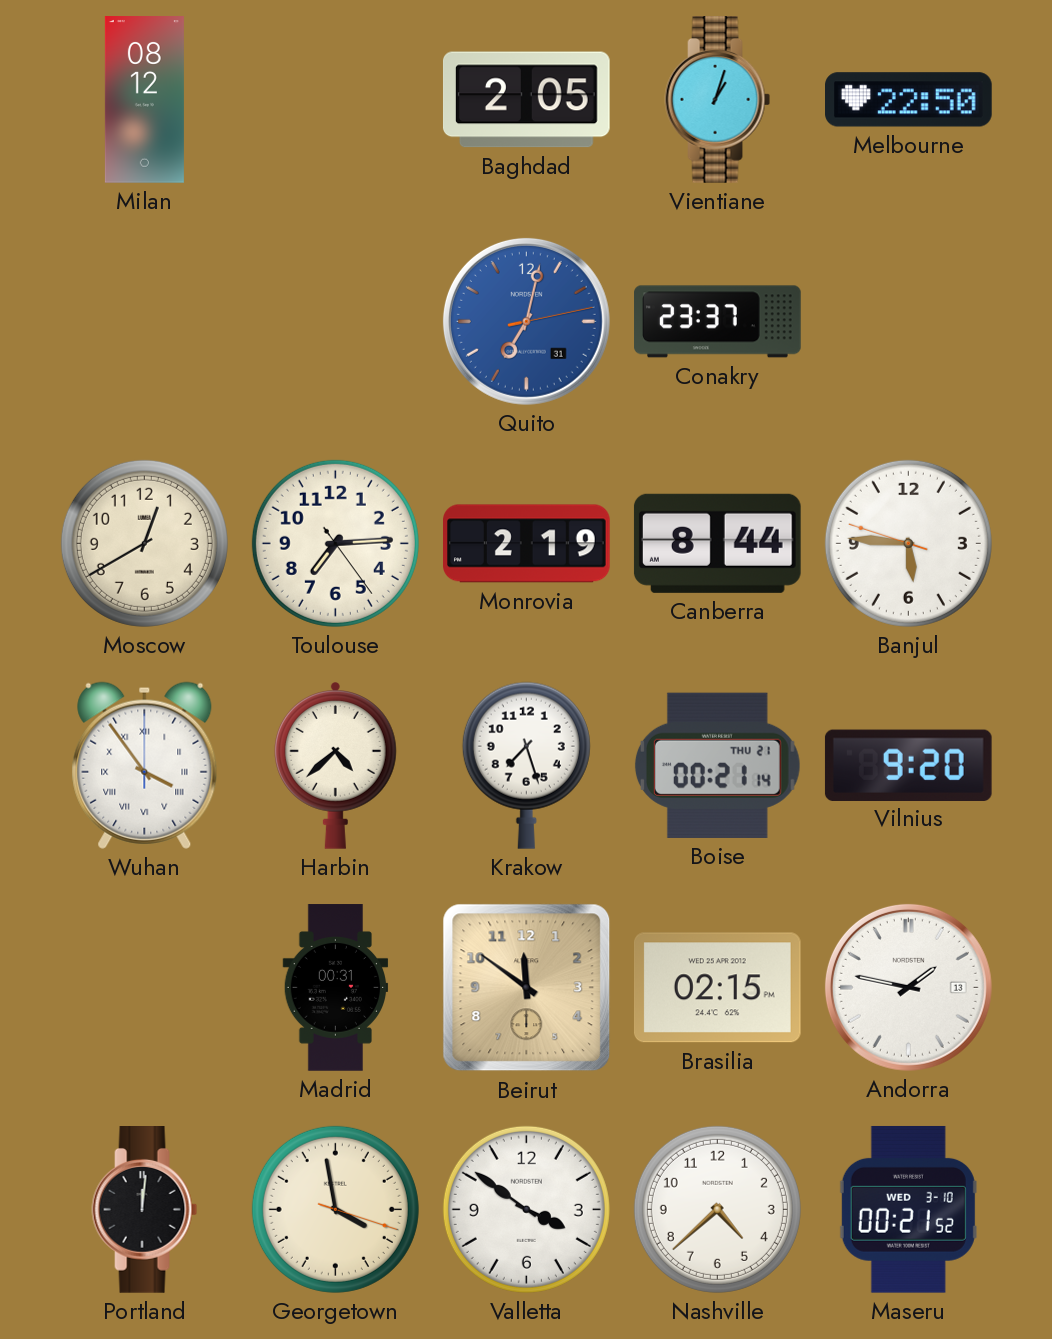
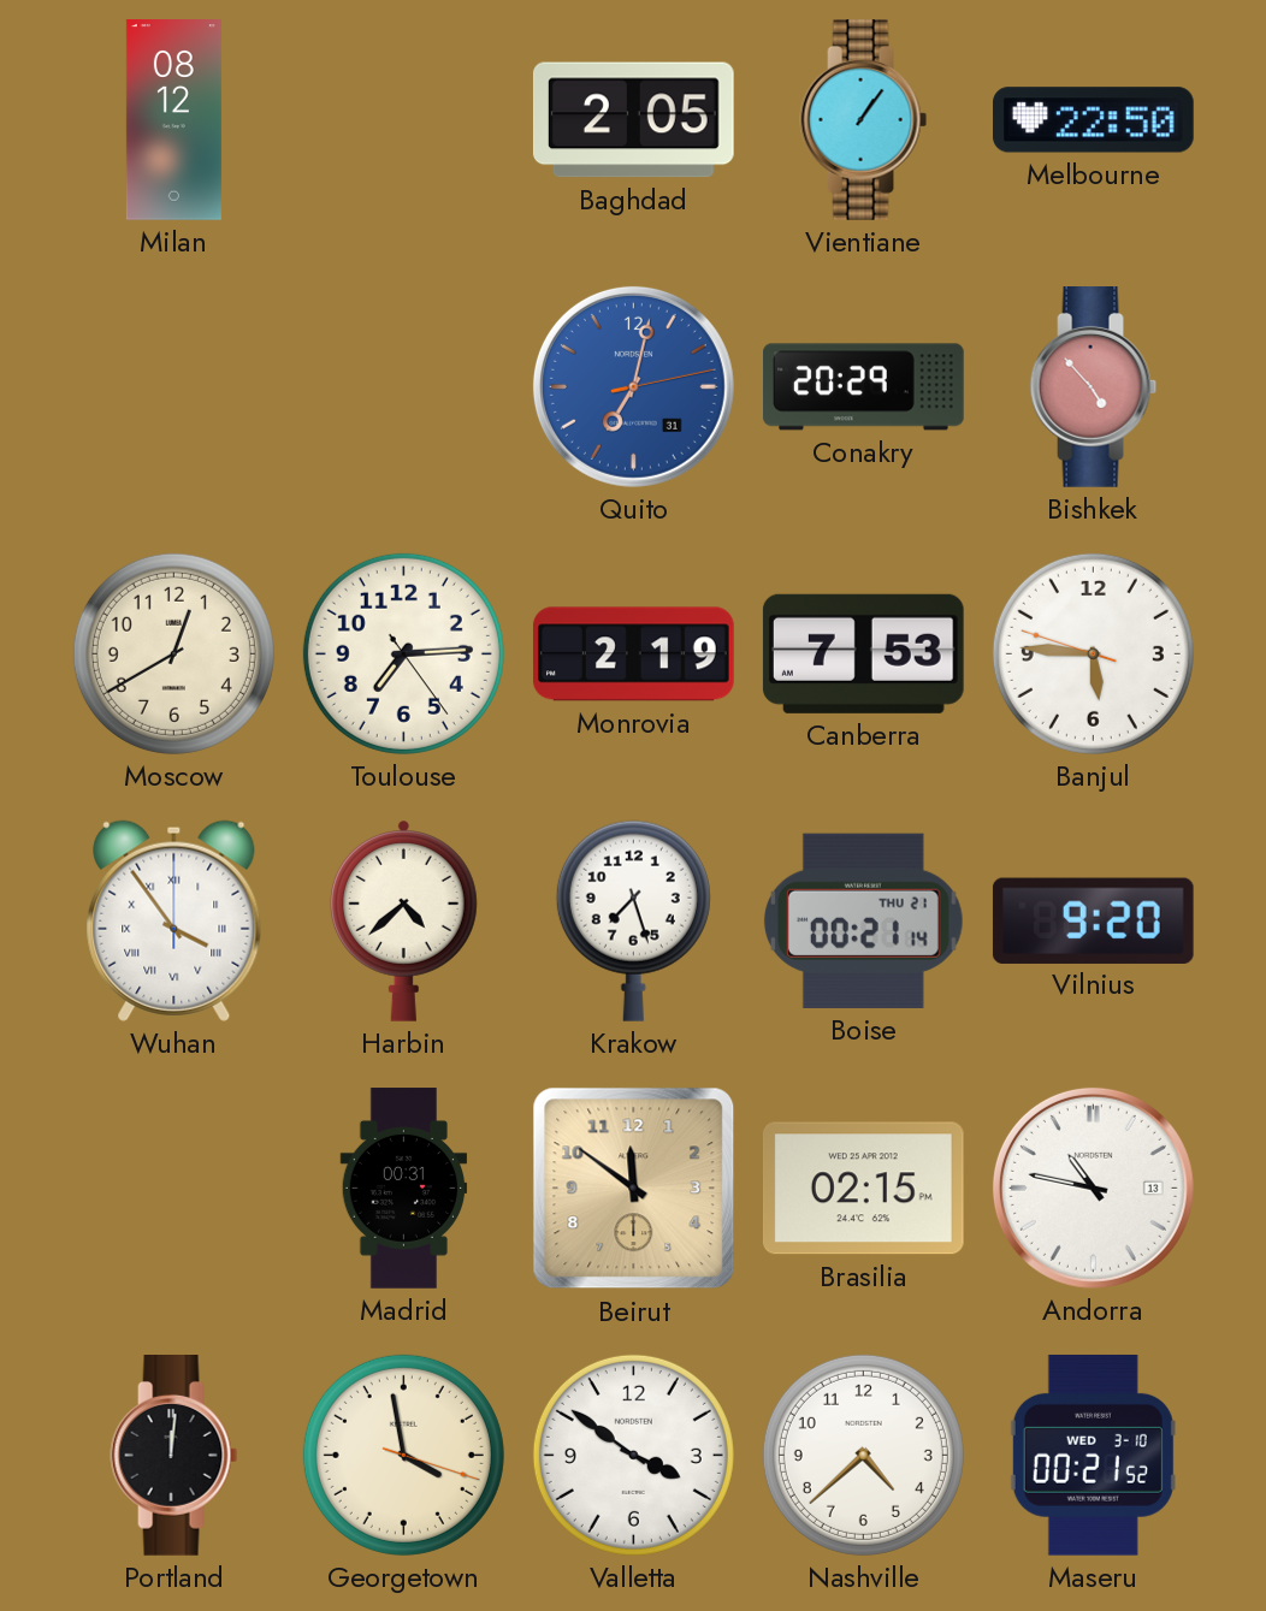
Vientiane: 1:03 -> 1:06
Conakry: 23:37 -> 20:29
Bishkek: none -> 4:53
Canberra: 8:44 -> 7:53
Andorra: 1:47 -> 10:47
